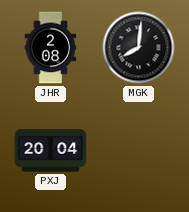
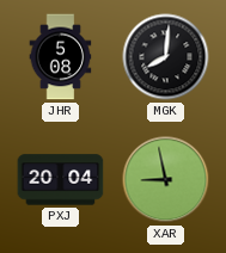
JHR: 2:08 -> 5:08
XAR: none -> 8:58
